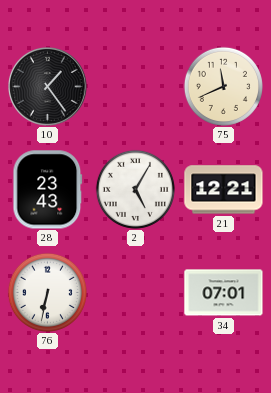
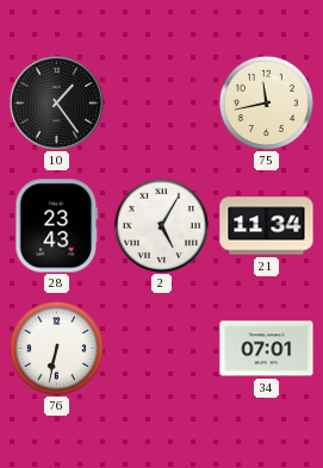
75: 11:41 -> 11:43
21: 12:21 -> 11:34
